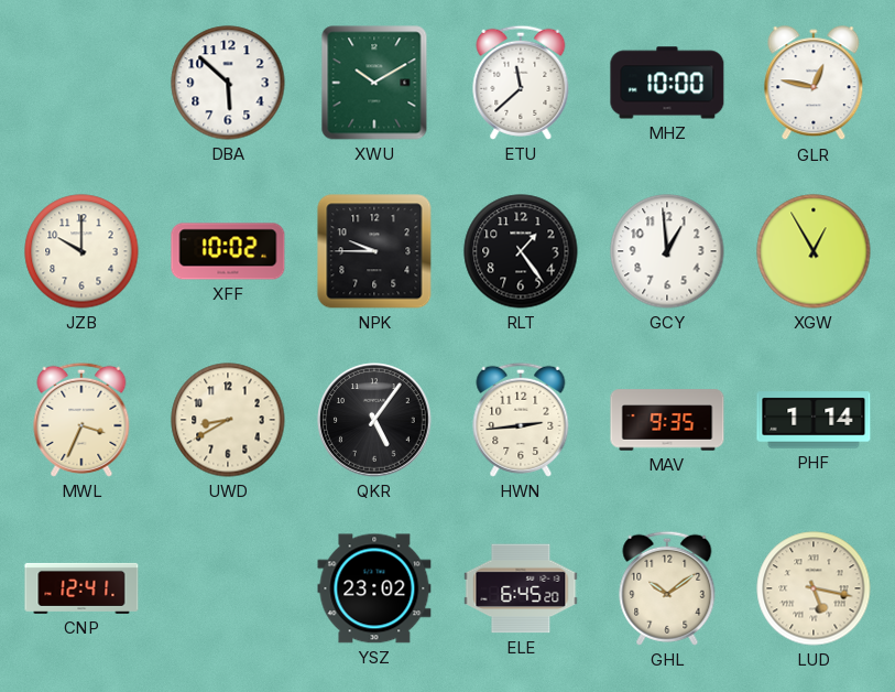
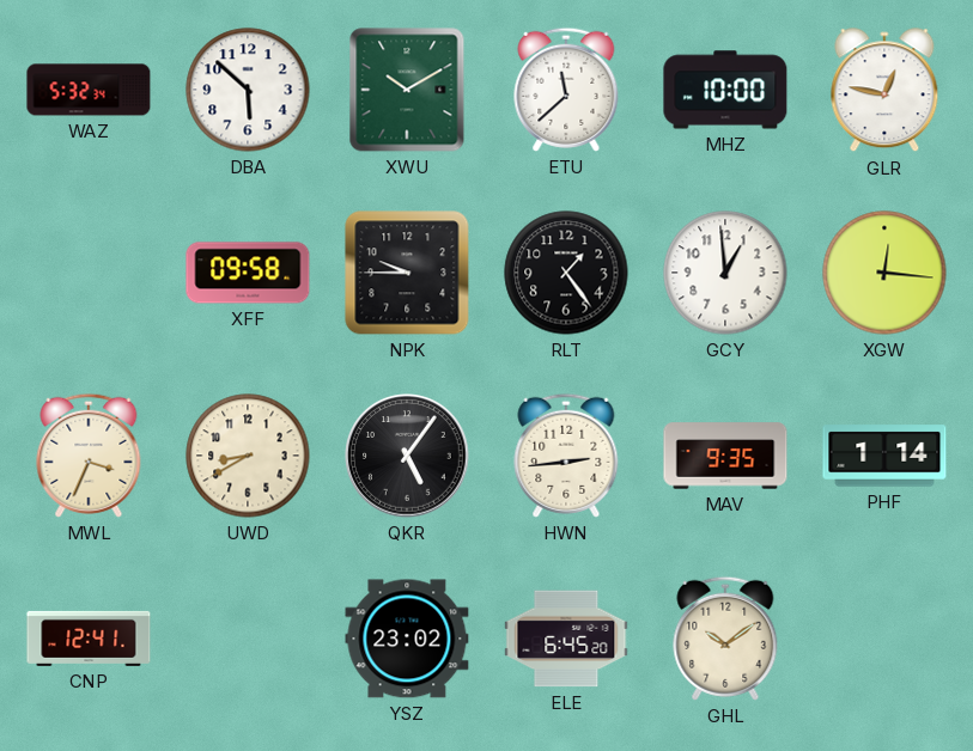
WAZ: none -> 5:32
JZB: 10:00 -> none
XFF: 10:02 -> 09:58
XGW: 12:55 -> 12:16
LUD: 5:17 -> none
